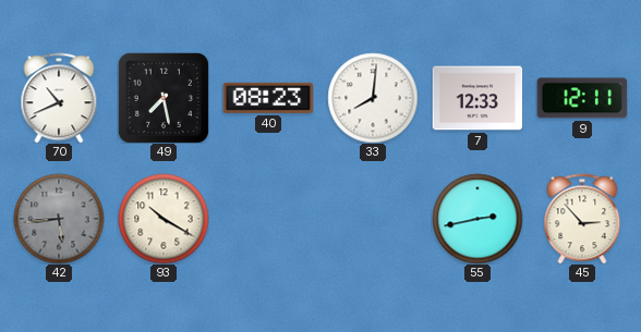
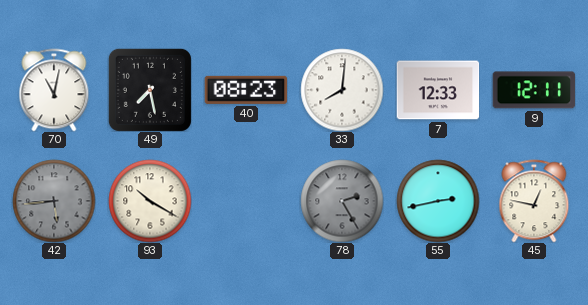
70: 10:41 -> 11:02
78: none -> 2:25
45: 2:53 -> 12:47
